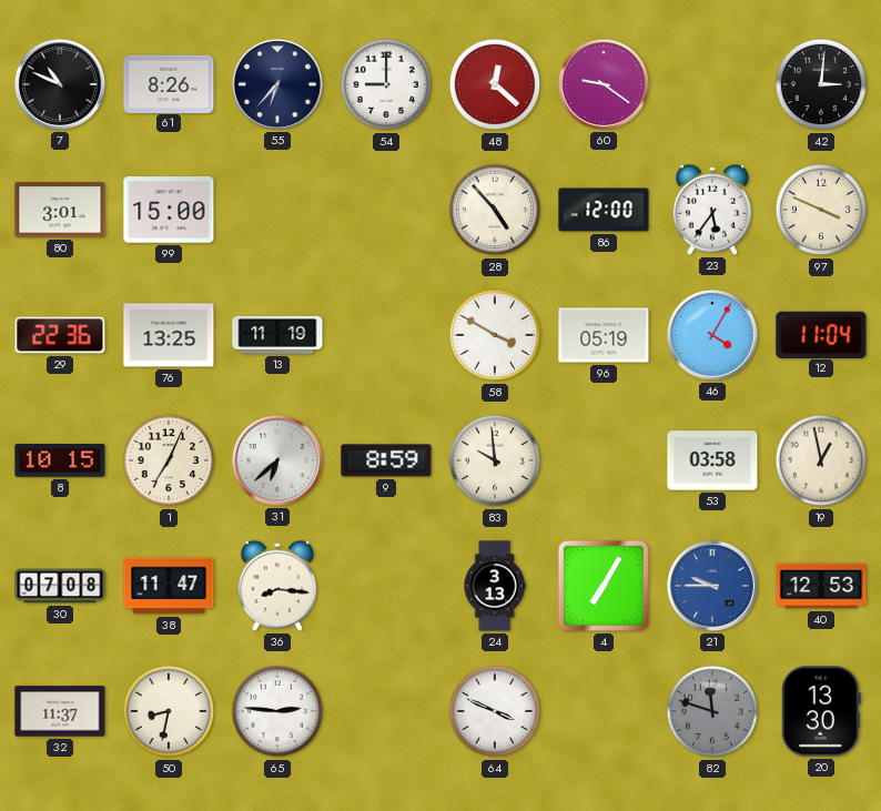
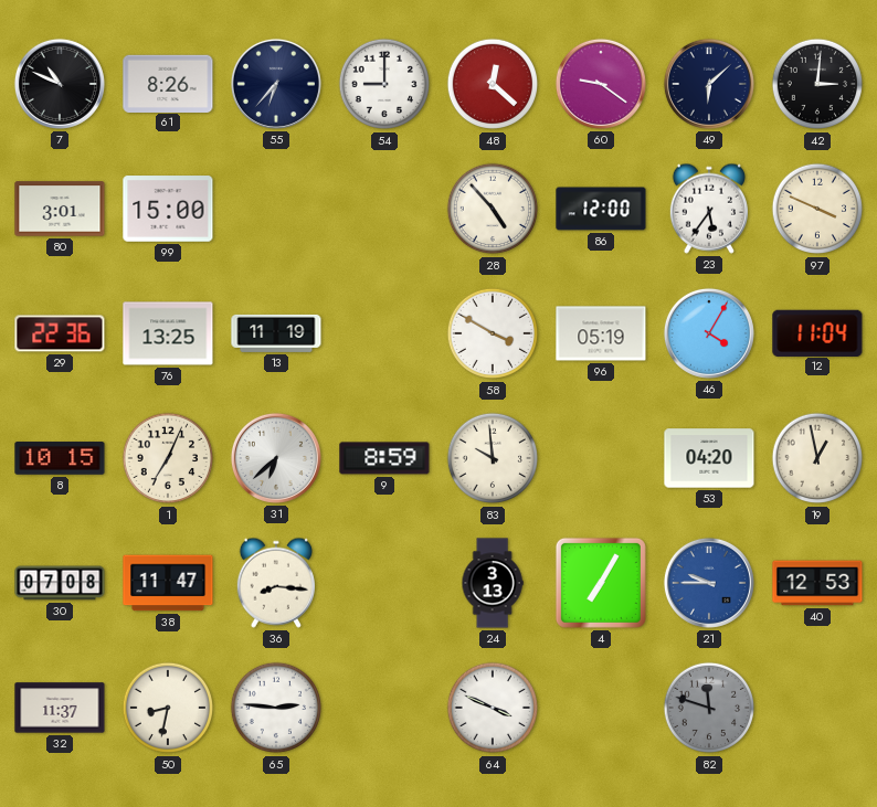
49: none -> 6:08
53: 03:58 -> 04:20
20: 13:30 -> none
